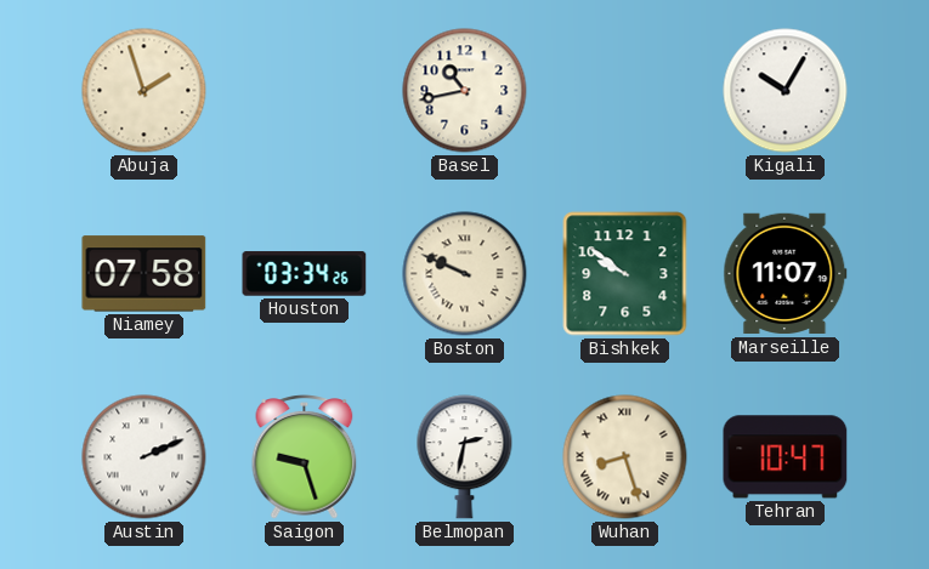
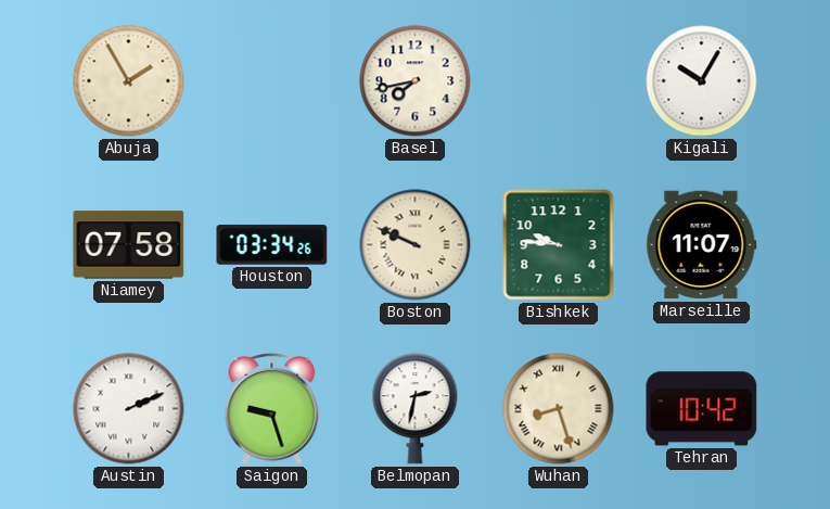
Abuja: 1:57 -> 1:55
Basel: 10:43 -> 7:43
Bishkek: 9:51 -> 9:46
Tehran: 10:47 -> 10:42
